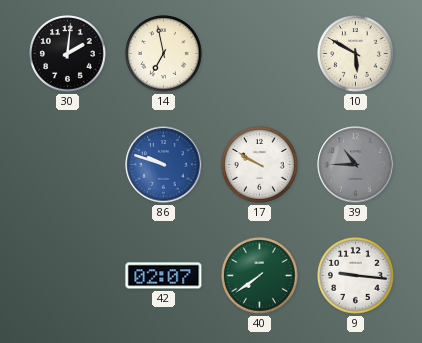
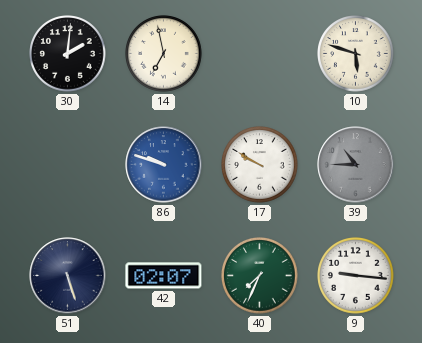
10: 5:50 -> 5:48
51: none -> 5:27
40: 7:39 -> 7:34
